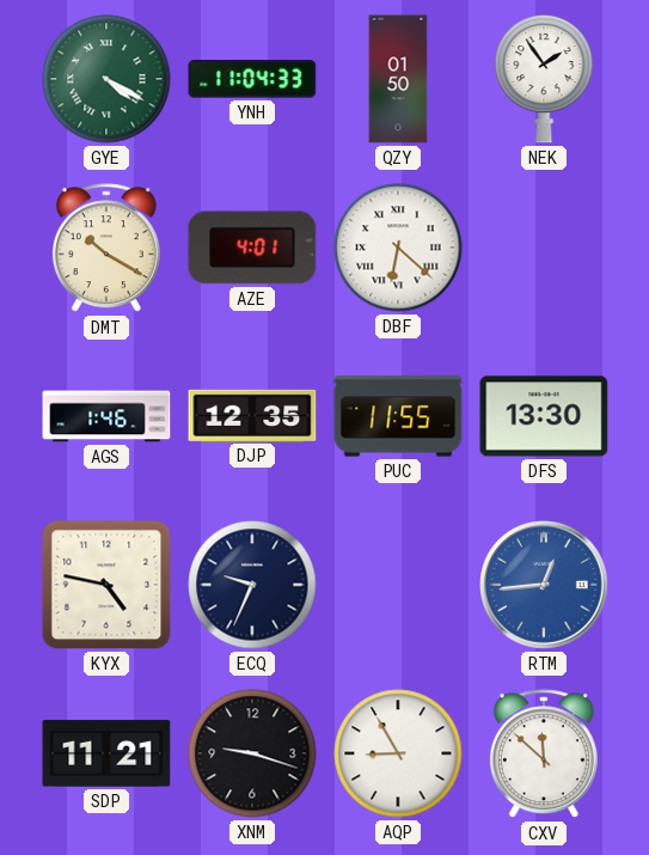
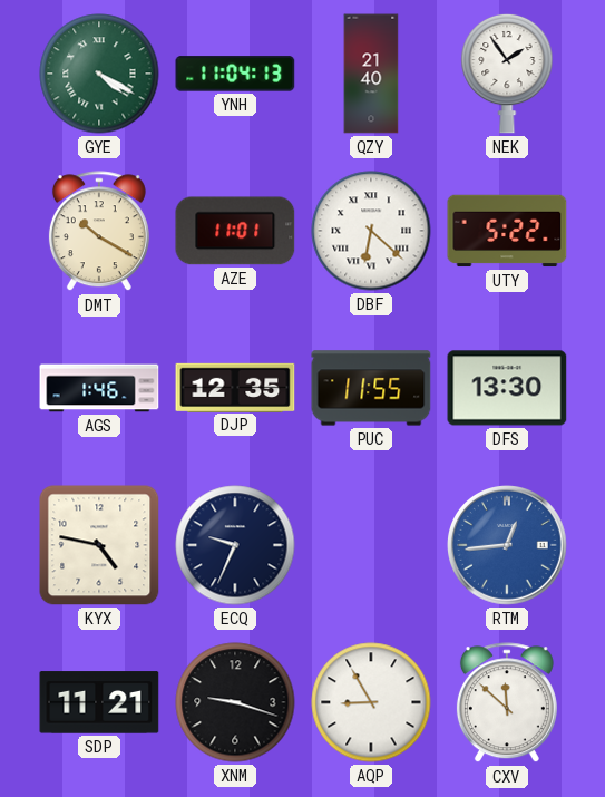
YNH: 11:04:33 -> 11:04:13
QZY: 01:50 -> 21:40
AZE: 4:01 -> 11:01
UTY: none -> 5:22
